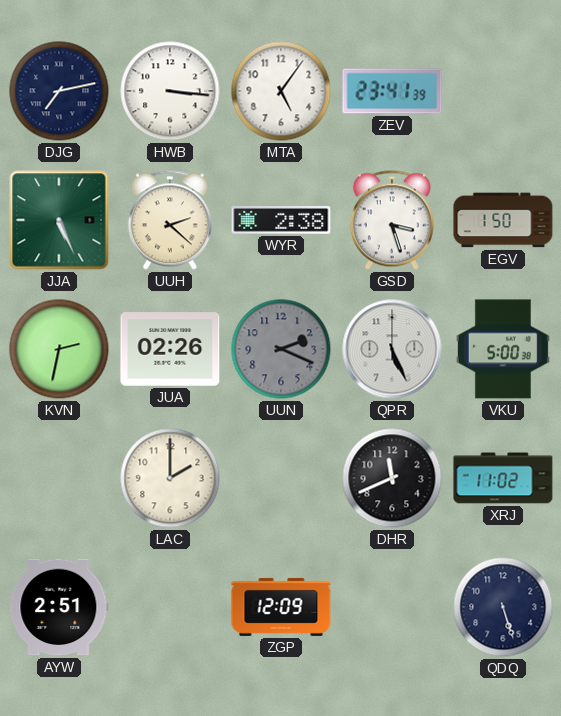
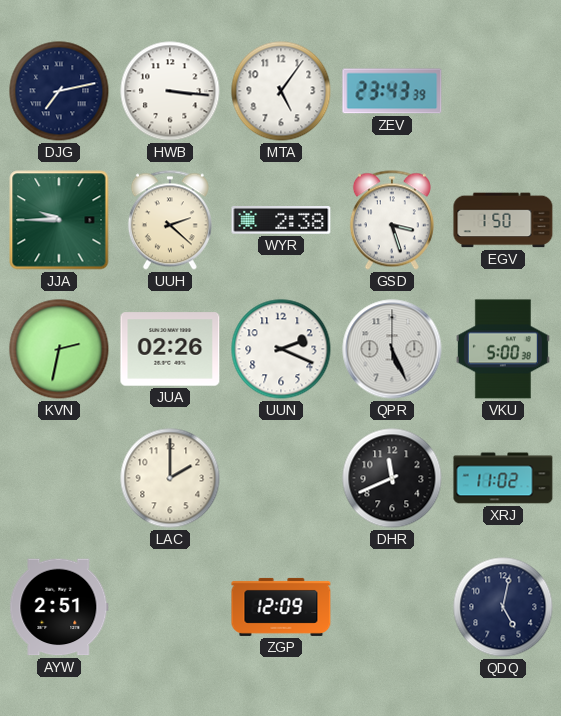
ZEV: 23:41 -> 23:43
JJA: 5:26 -> 9:45
UUN dial: grey -> white
QDQ: 5:27 -> 5:02
